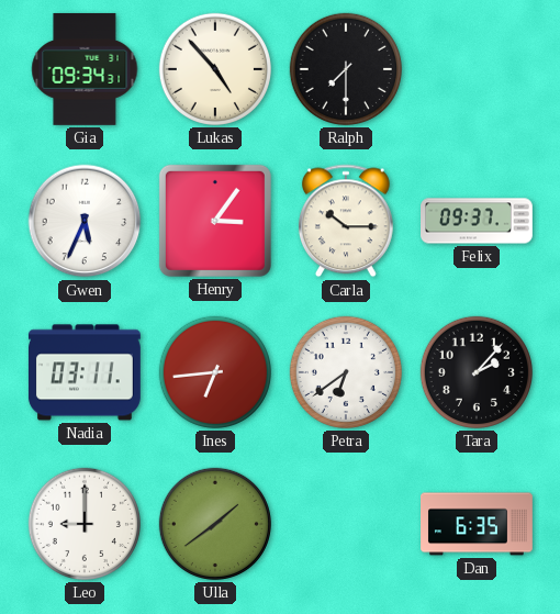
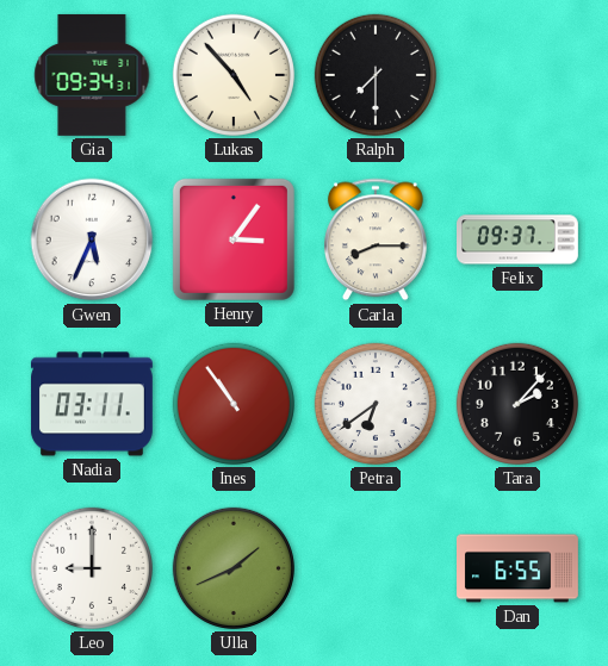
Carla: 10:15 -> 8:15
Ines: 6:44 -> 10:54
Ulla: 1:39 -> 1:41
Dan: 6:35 -> 6:55
